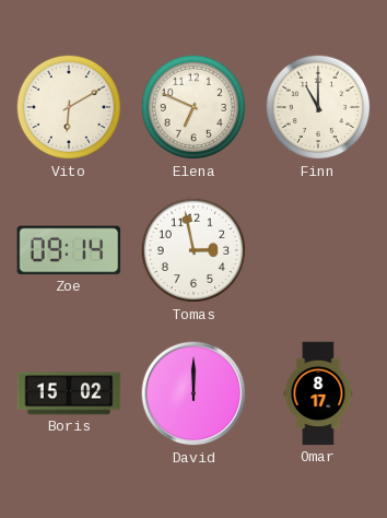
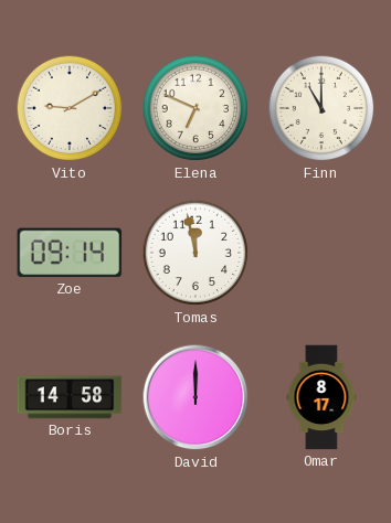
Vito: 6:10 -> 9:10
Tomas: 2:58 -> 11:58
Boris: 15:02 -> 14:58
